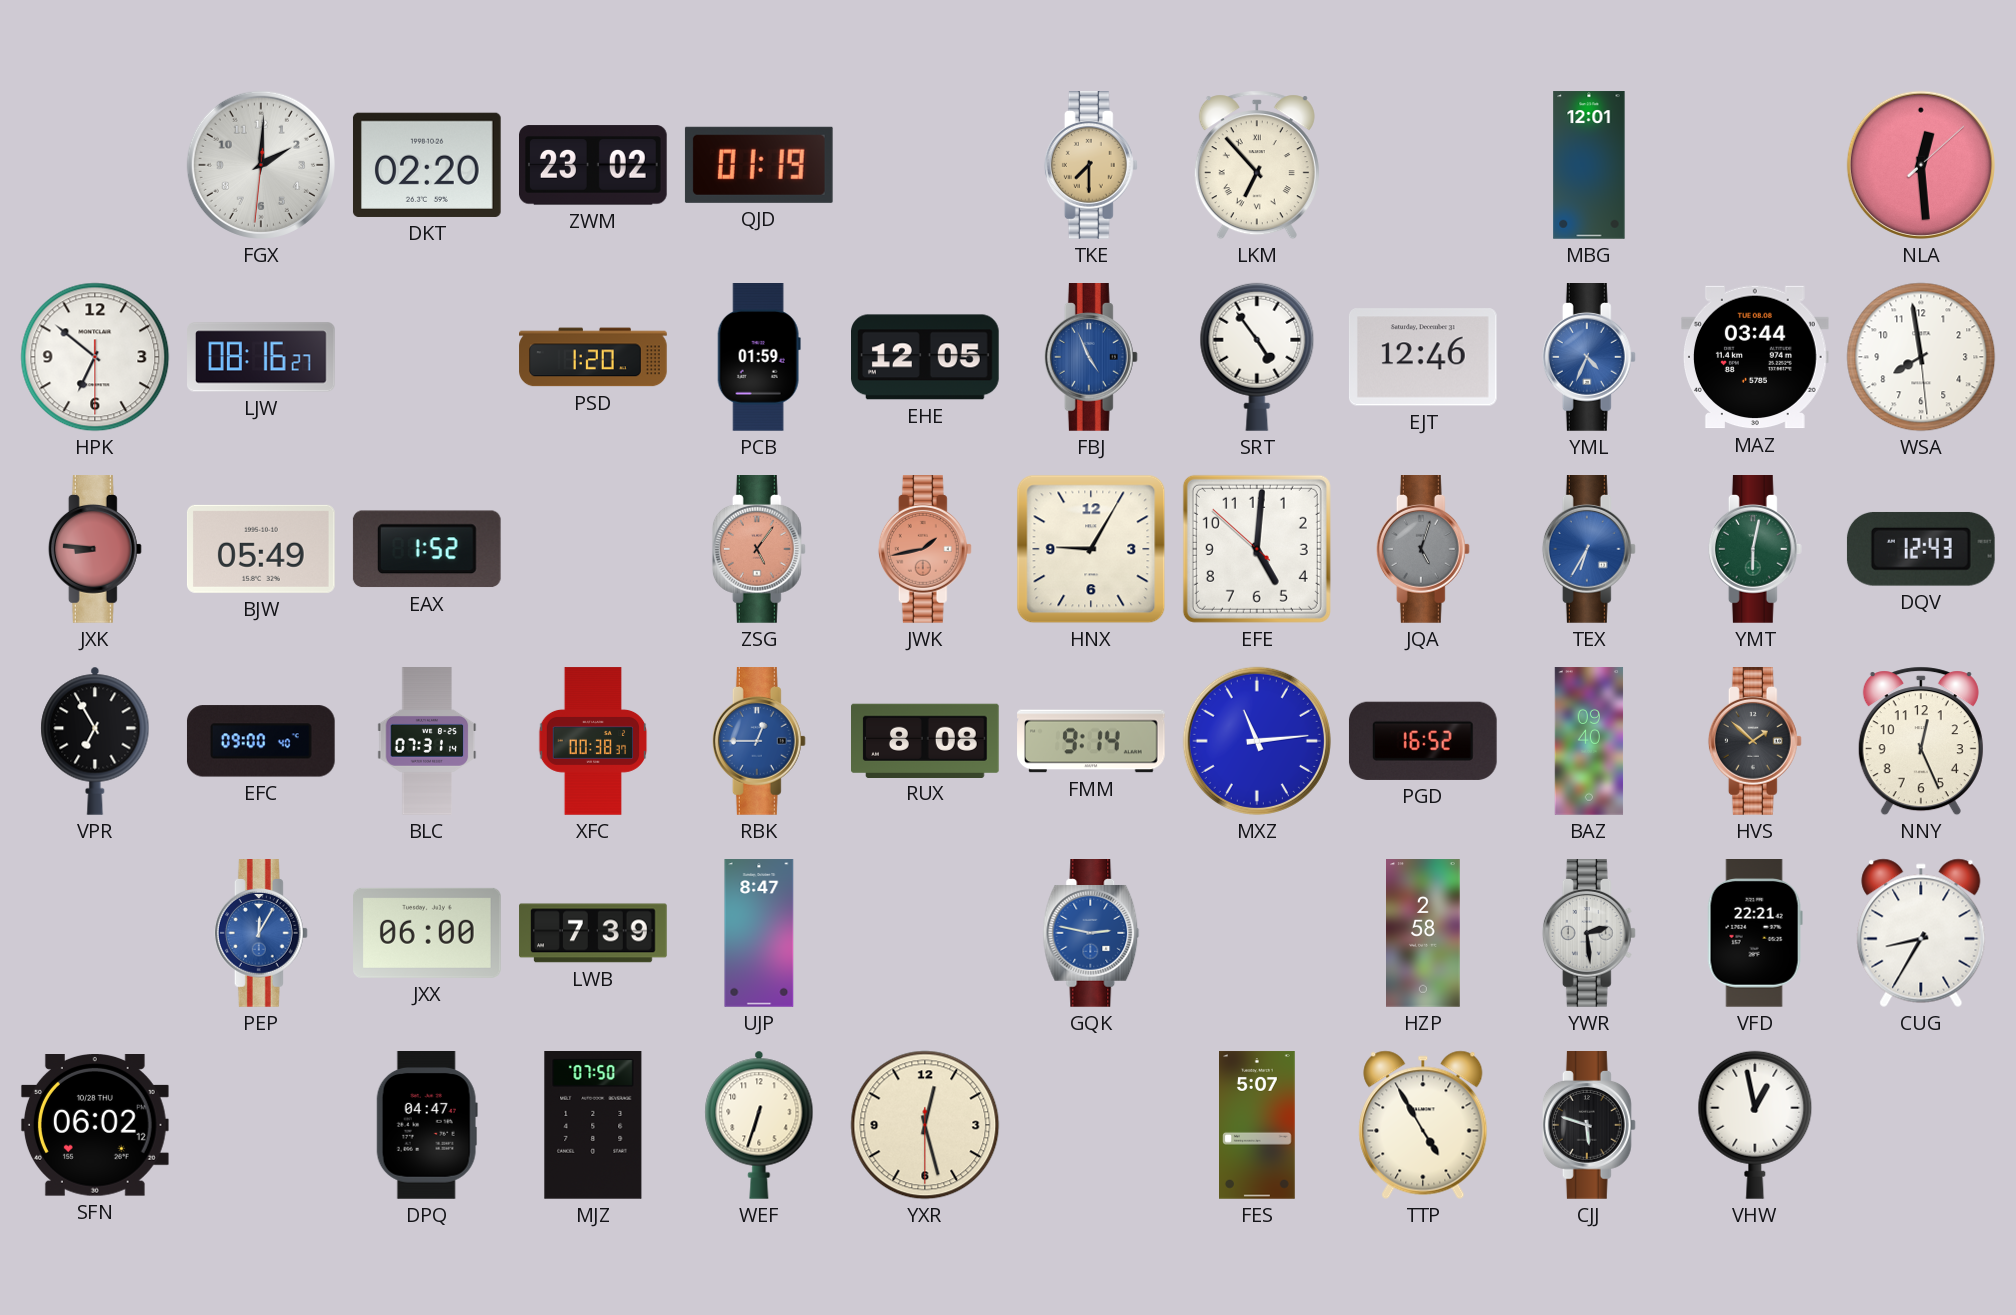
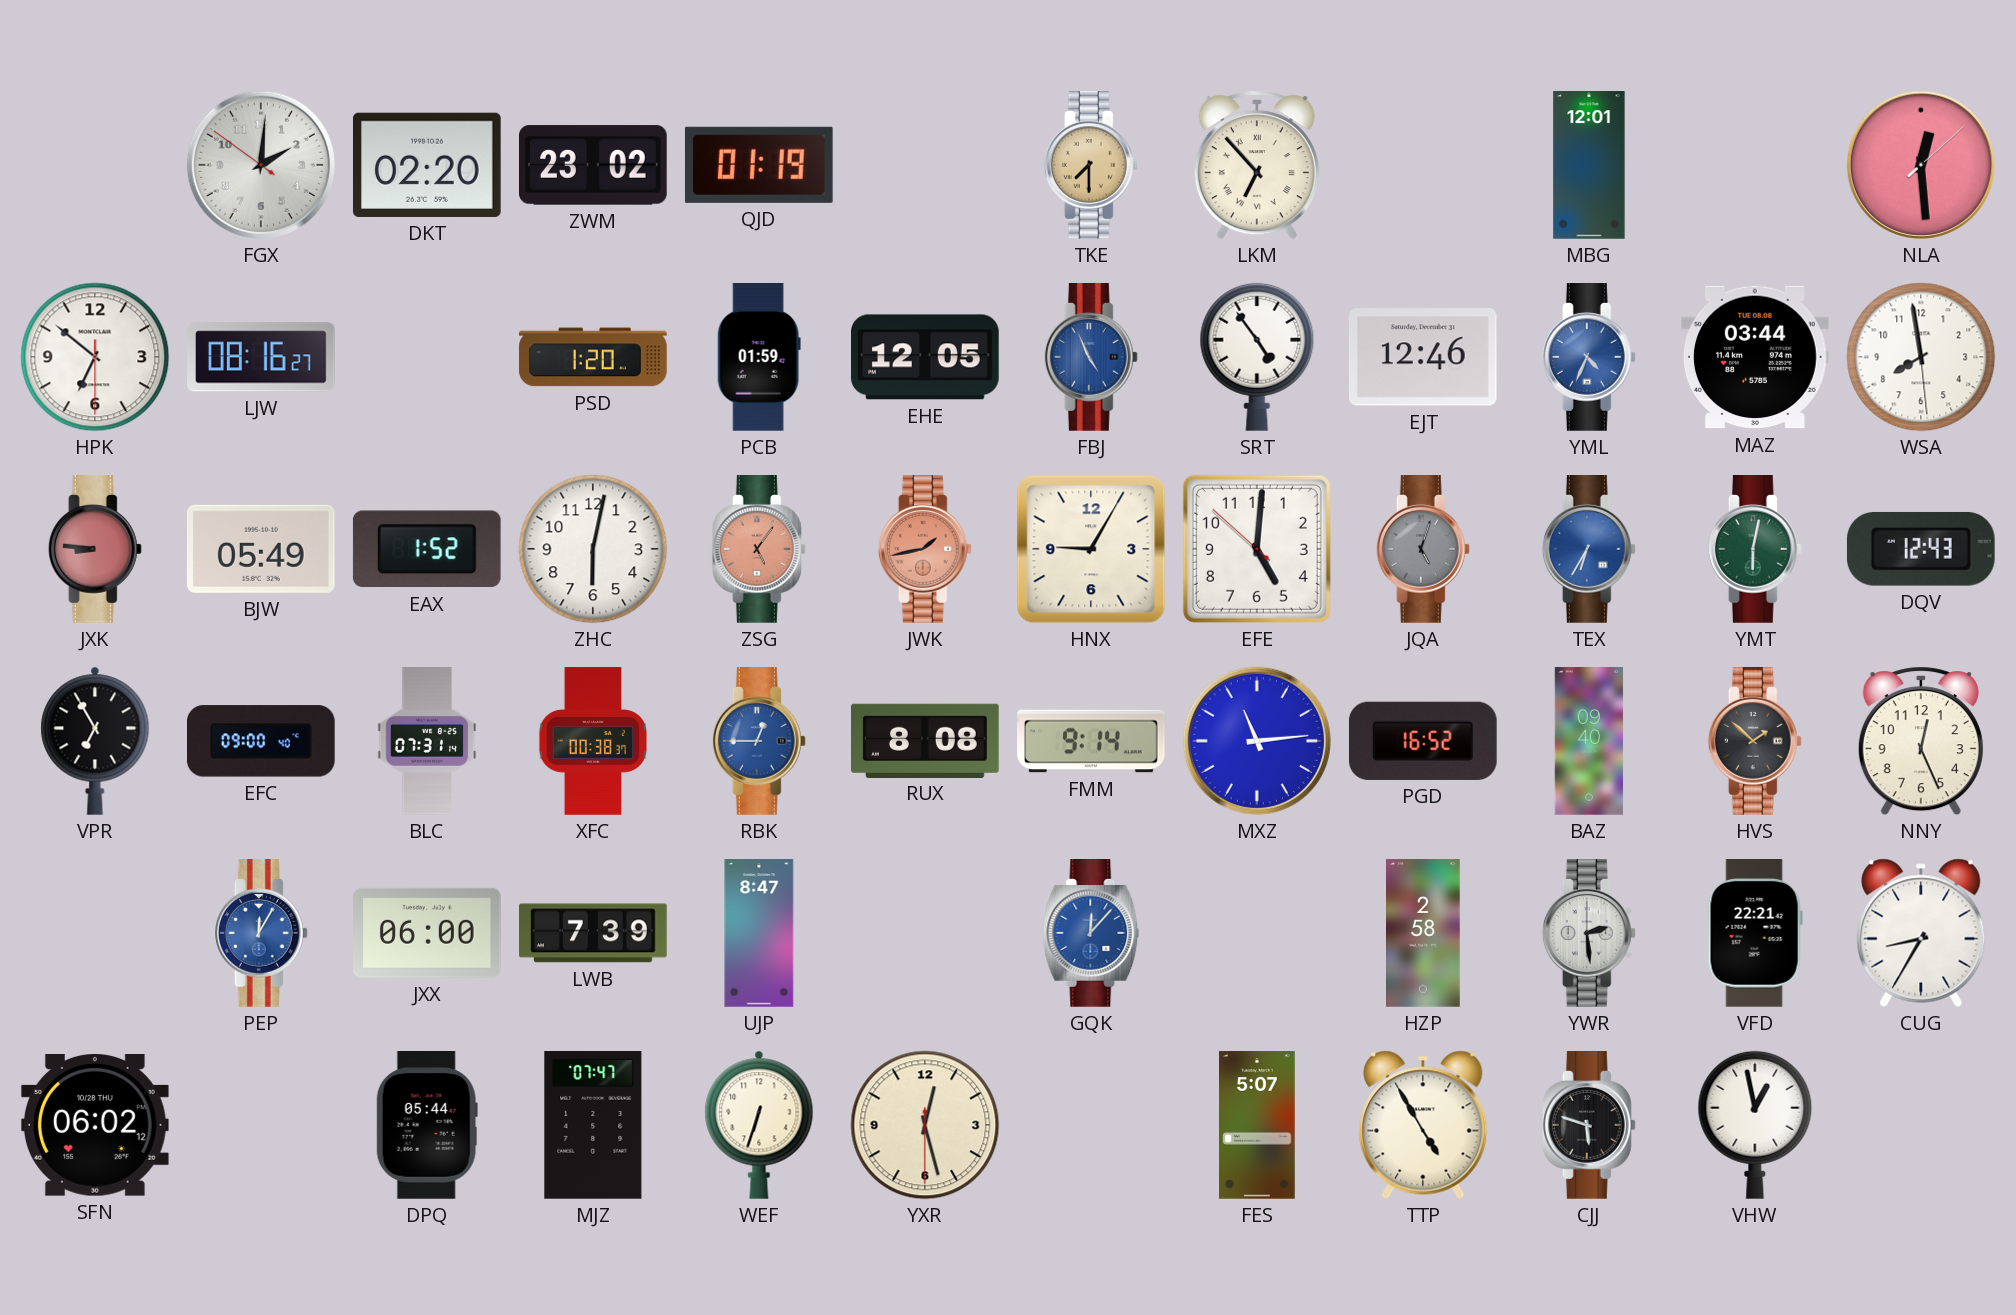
FGX: 2:00:31 -> 2:00:51
ZHC: none -> 6:02
GQK: 2:47 -> 12:07
DPQ: 04:47 -> 05:44
MJZ: 07:50 -> 07:47
